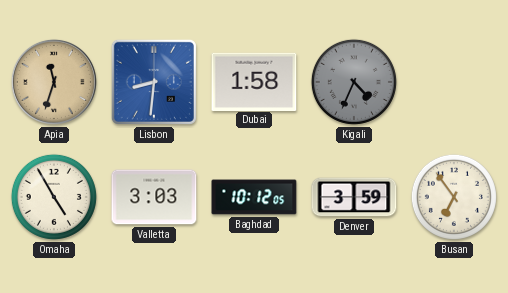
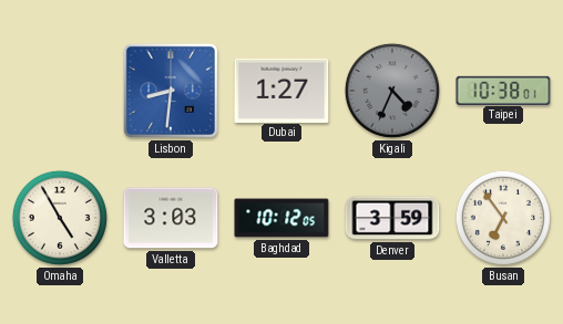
Apia: 11:33 -> none
Dubai: 1:58 -> 1:27
Taipei: none -> 10:38
